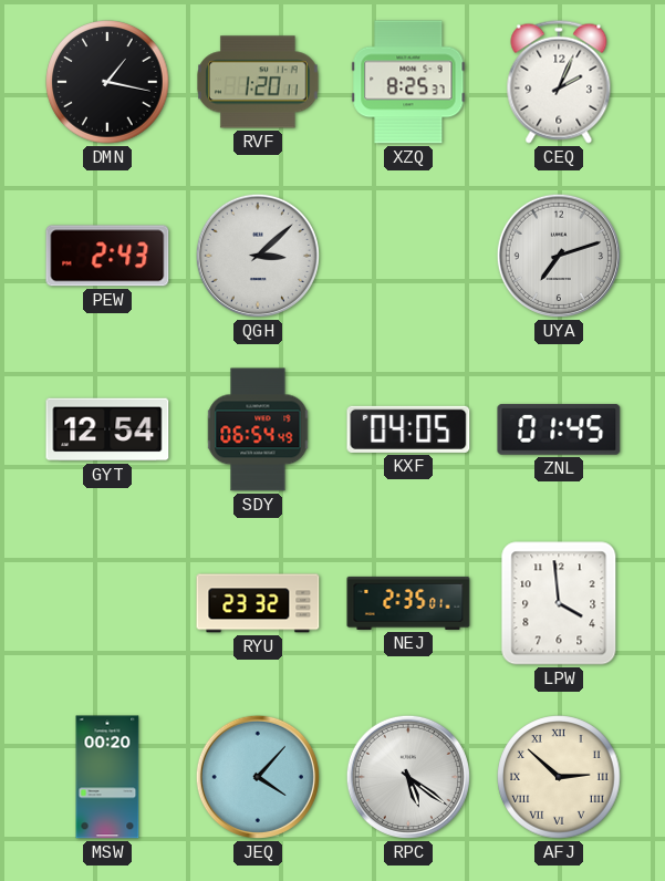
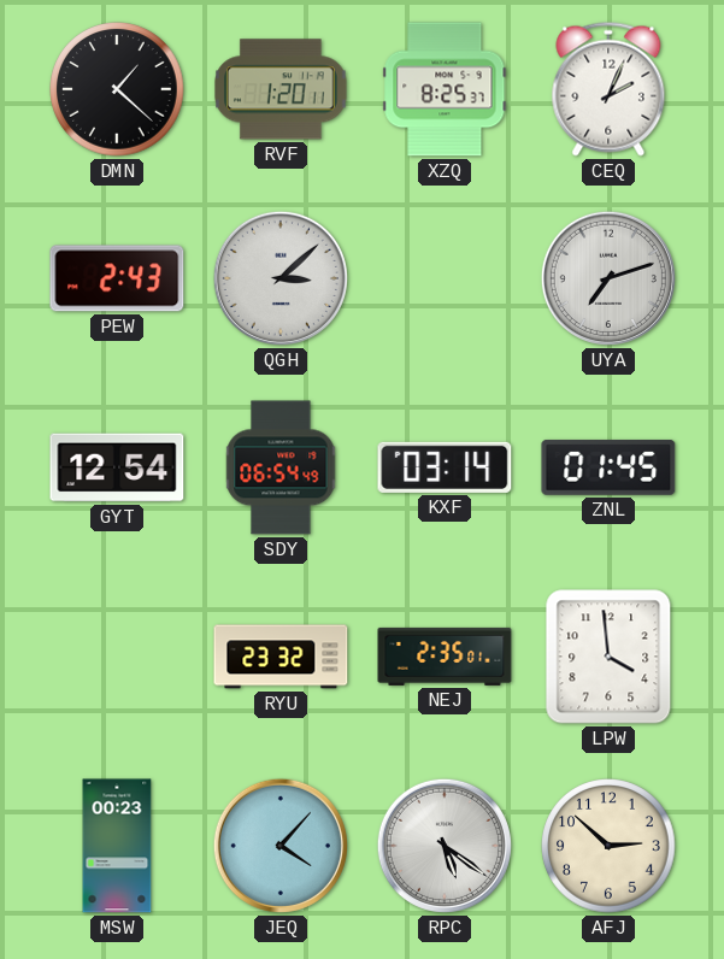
DMN: 1:17 -> 1:22
KXF: 04:05 -> 03:14
MSW: 00:20 -> 00:23
AFJ numerals: Roman -> Arabic
